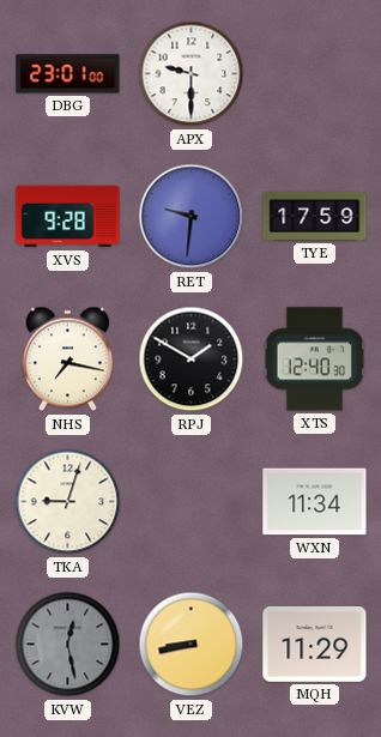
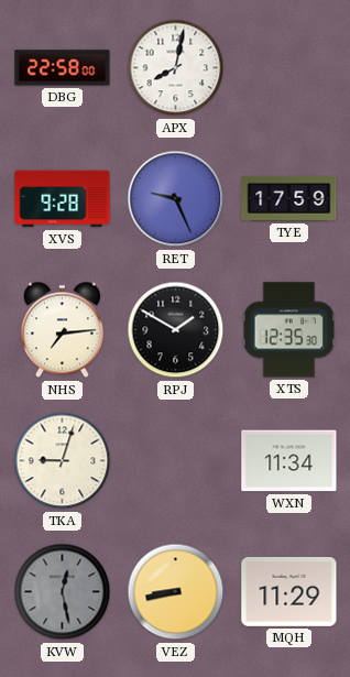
DBG: 23:01 -> 22:58
APX: 9:30 -> 8:02
RET: 9:31 -> 9:26
NHS: 7:17 -> 7:14
XTS: 12:40 -> 12:35
